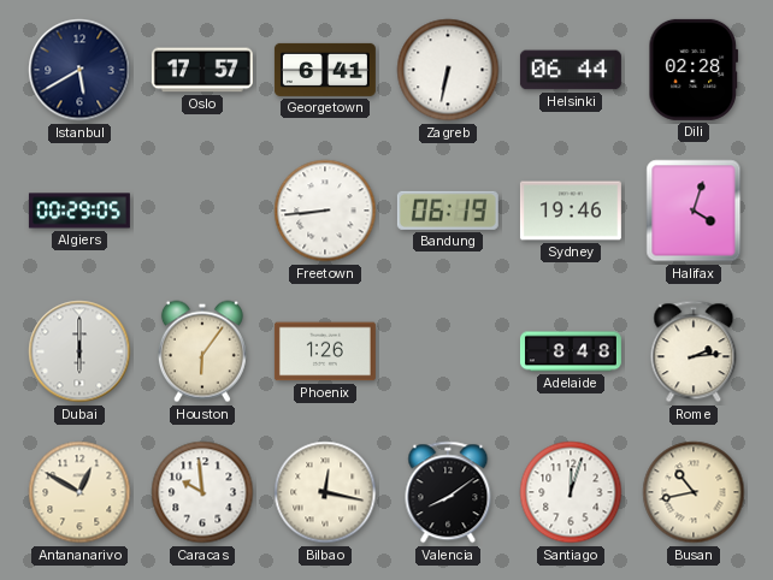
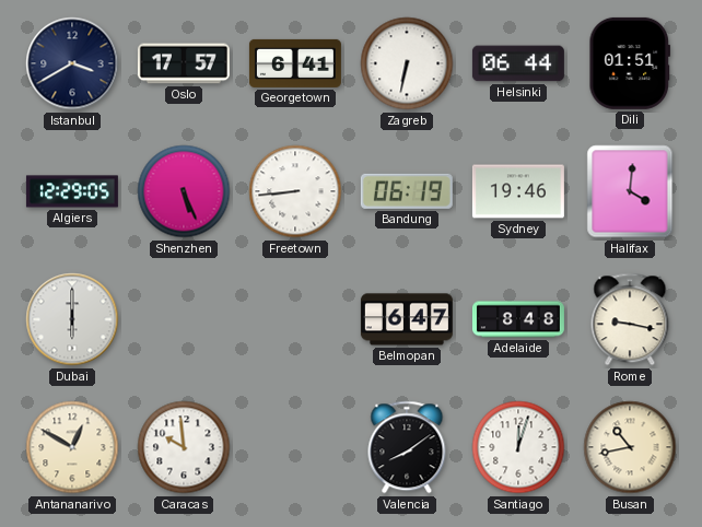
Istanbul: 5:40 -> 3:40
Dili: 02:28 -> 01:51
Algiers: 00:29 -> 12:29
Shenzhen: none -> 5:26
Halifax: 4:03 -> 4:01
Houston: 6:06 -> none
Phoenix: 1:26 -> none
Belmopan: none -> 6:47
Rome: 2:14 -> 9:17
Bilbao: 12:17 -> none
